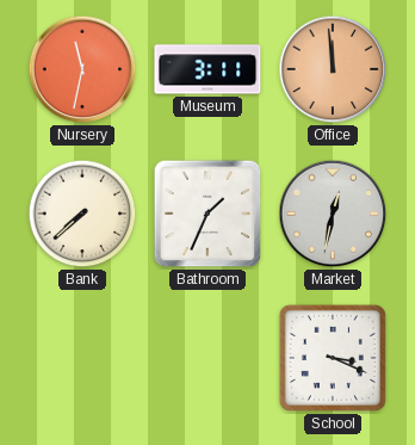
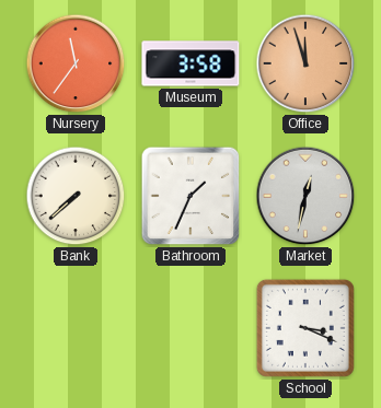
Nursery: 11:32 -> 11:36
Museum: 3:11 -> 3:58
Office: 11:59 -> 11:57
